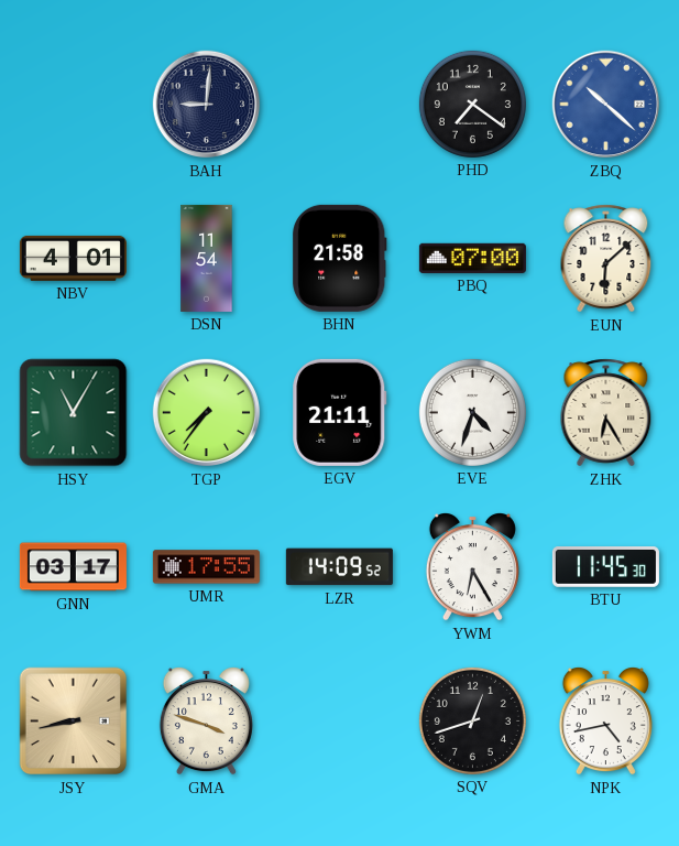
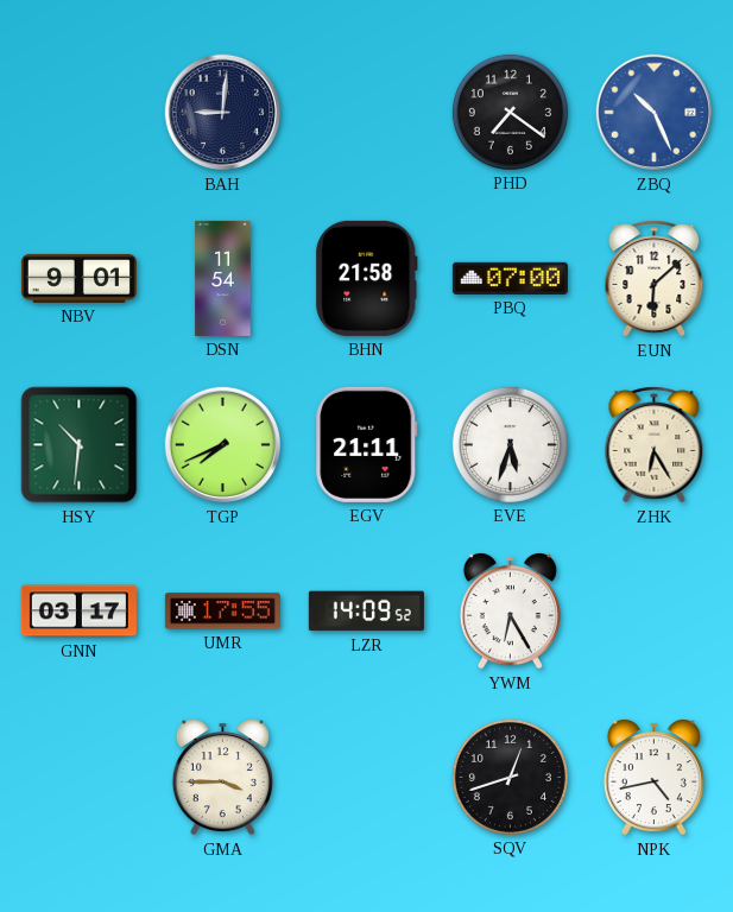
ZBQ: 10:22 -> 10:26
NBV: 4:01 -> 9:01
HSY: 11:05 -> 10:31
TGP: 7:36 -> 7:41
EVE: 4:33 -> 5:33
BTU: 11:45 -> none
JSY: 8:43 -> none
GMA: 3:48 -> 3:45
